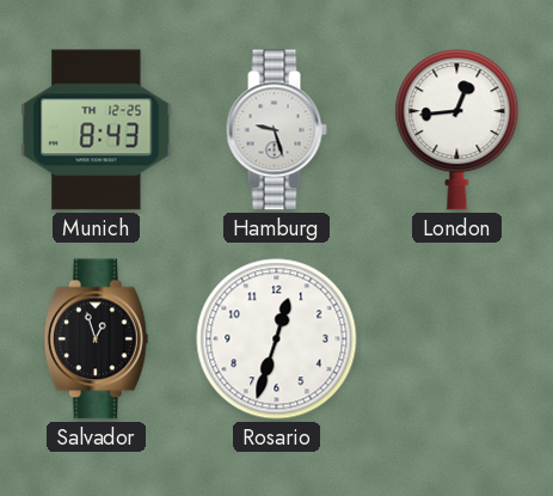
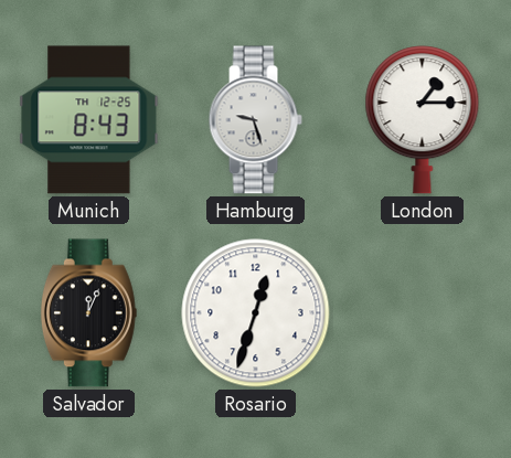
London: 12:44 -> 1:15
Salvador: 12:57 -> 12:04
